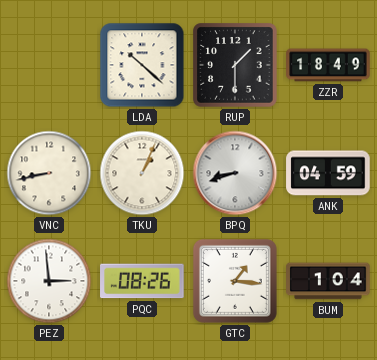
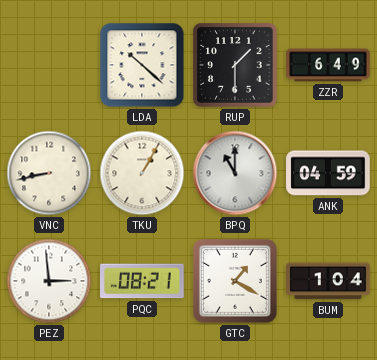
ZZR: 18:49 -> 6:49
TKU: 1:04 -> 1:05
BPQ: 8:42 -> 11:00
PQC: 08:26 -> 08:21
GTC: 1:16 -> 1:20
